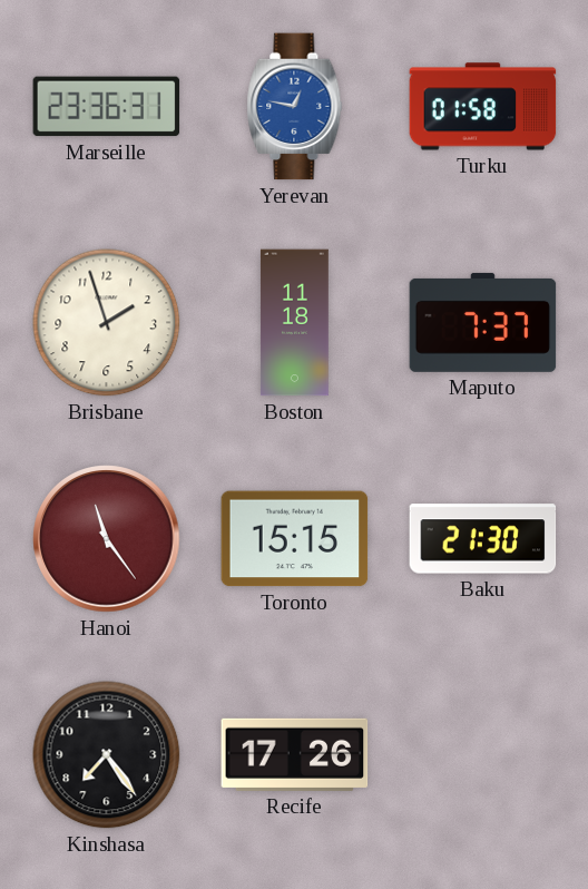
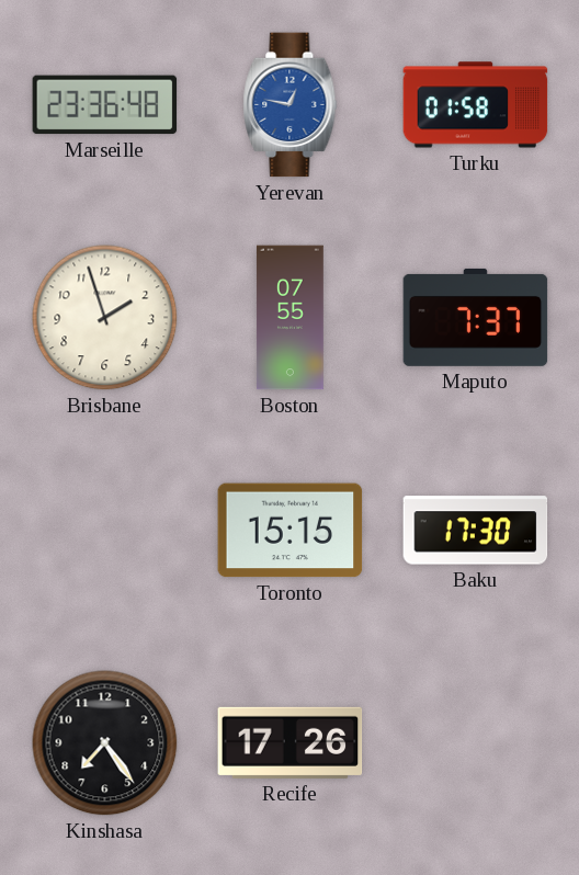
Marseille: 23:36:31 -> 23:36:48
Boston: 11:18 -> 07:55
Hanoi: 11:24 -> none
Baku: 21:30 -> 17:30
